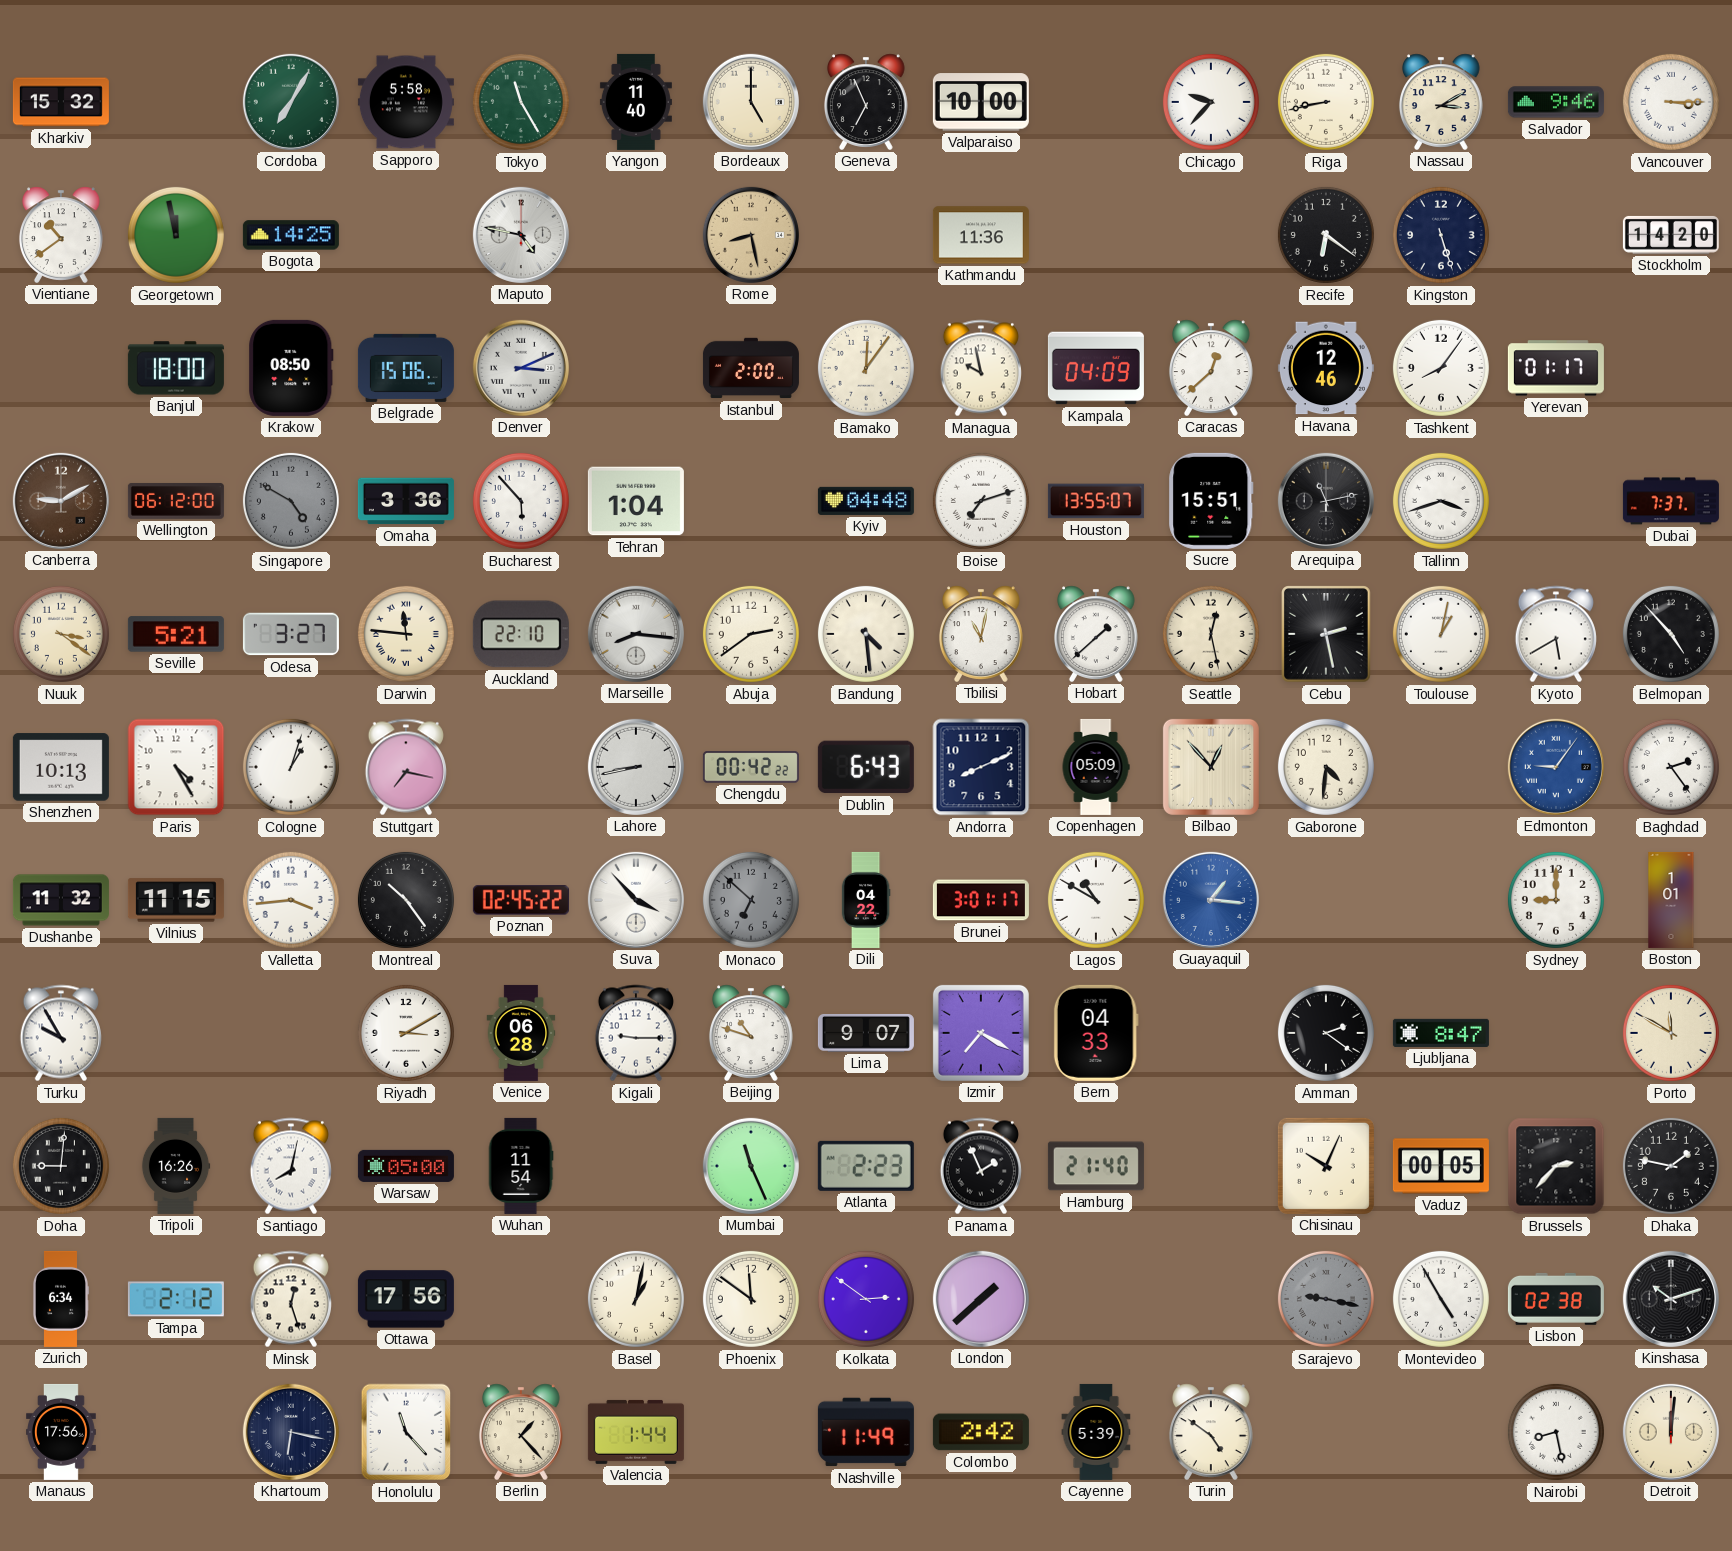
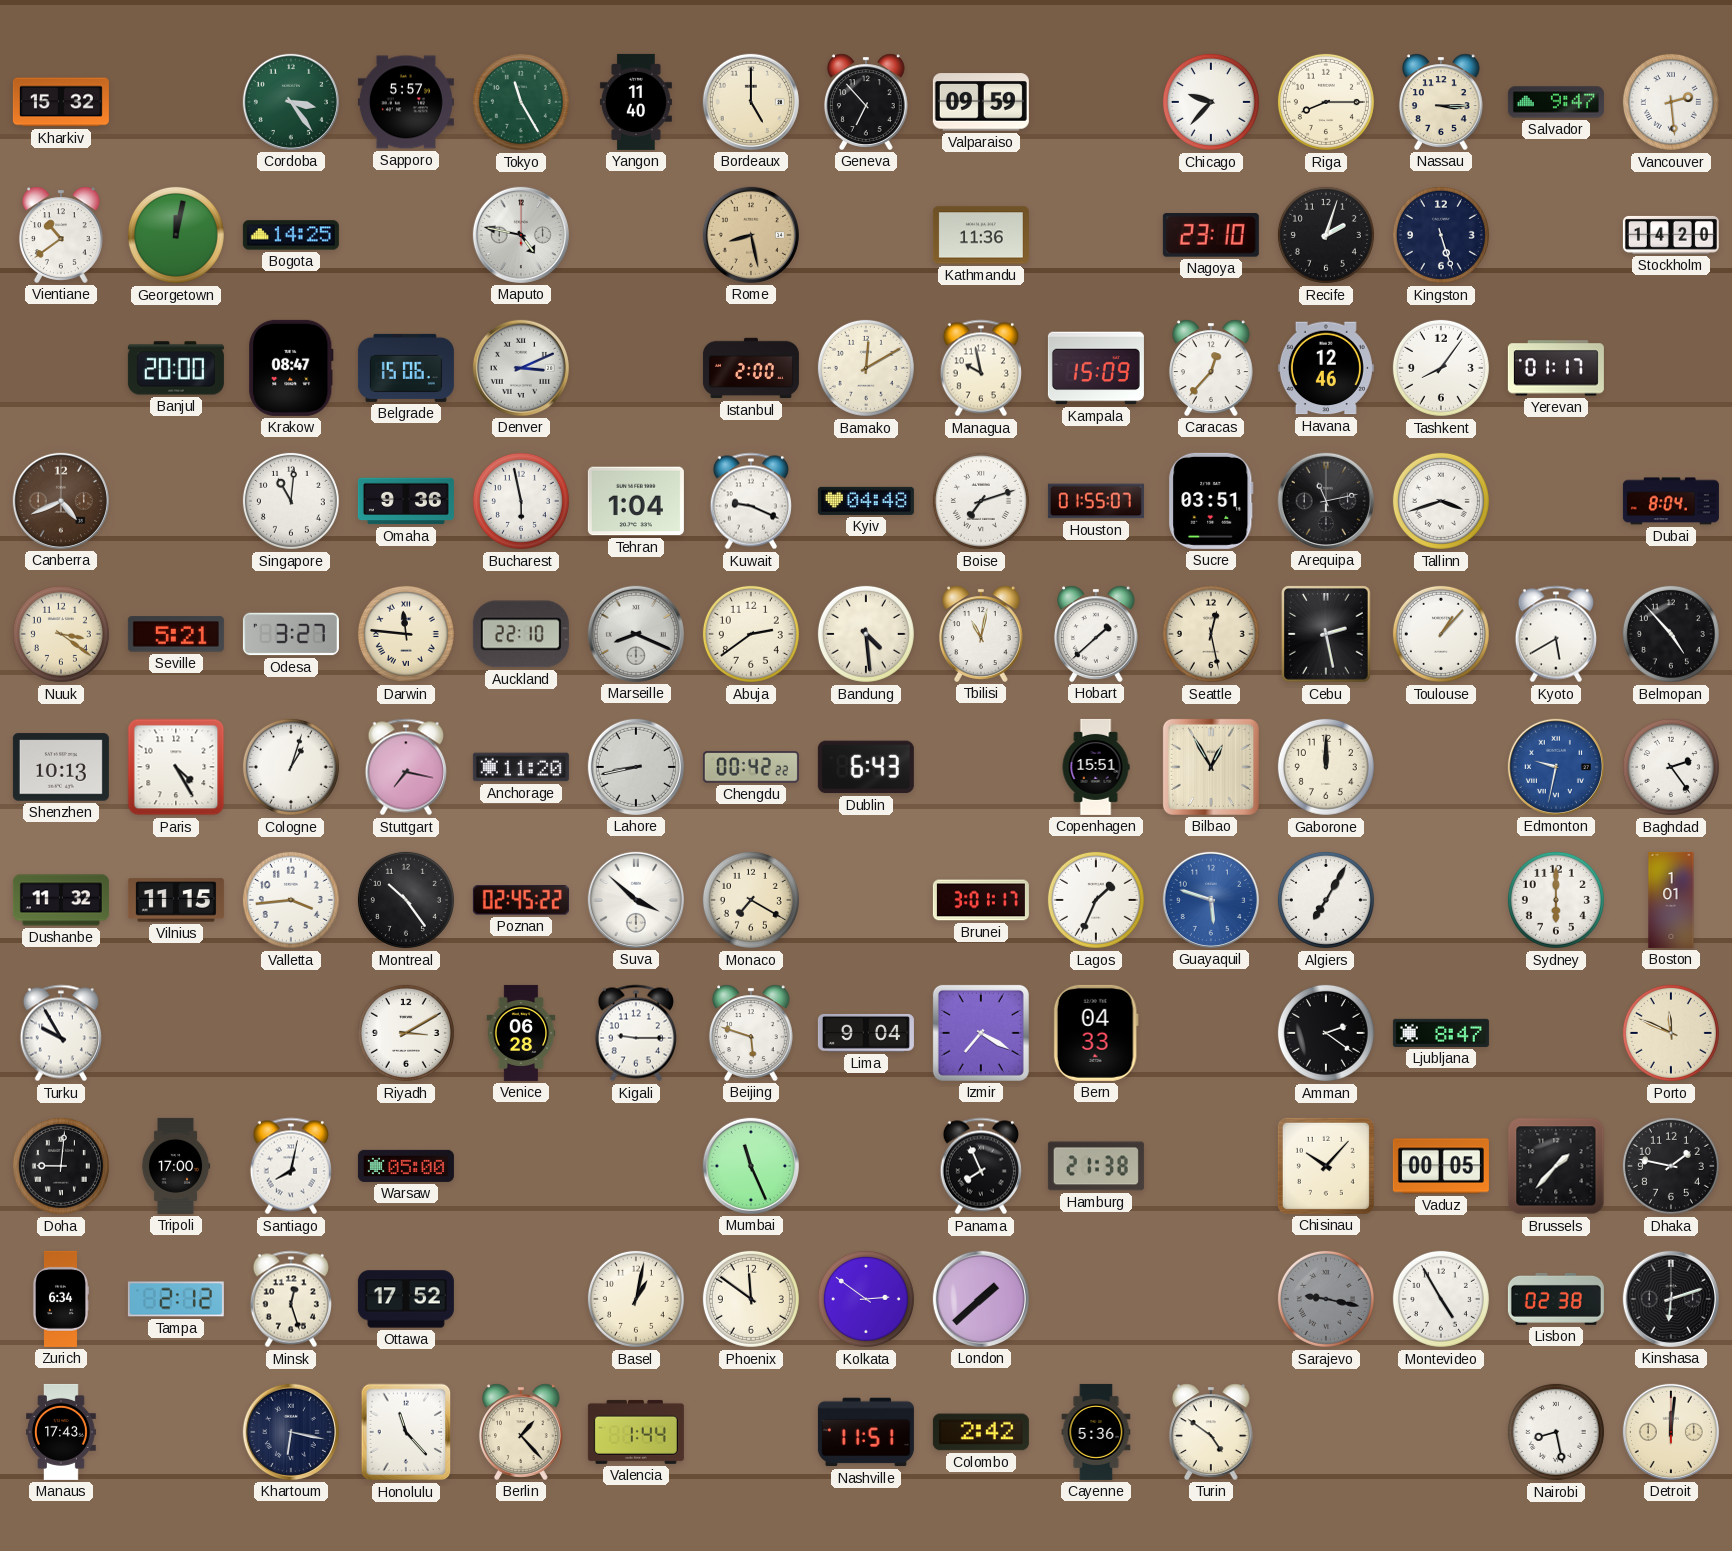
Cordoba: 7:05 -> 3:24
Sapporo: 5:58 -> 5:57
Geneva: 6:56 -> 6:53
Valparaiso: 10:00 -> 09:59
Riga: 8:43 -> 8:15
Nassau: 3:10 -> 3:15
Salvador: 9:46 -> 9:47
Vancouver: 3:15 -> 2:29
Georgetown: 11:58 -> 12:02
Nagoya: none -> 23:10
Recife: 6:21 -> 2:03
Banjul: 18:00 -> 20:00
Krakow: 08:50 -> 08:47
Bamako: 12:06 -> 12:10
Kampala: 04:09 -> 15:09
Caracas: 12:38 -> 12:37
Canberra: 9:10 -> 4:41
Wellington: 06:12 -> none
Singapore: 4:50 -> 11:01
Singapore dial: grey -> white
Omaha: 3:36 -> 9:36
Bucharest: 5:53 -> 5:58
Kuwait: none -> 9:19
Houston: 13:55 -> 01:55
Sucre: 15:51 -> 03:51
Dubai: 7:37 -> 8:04
Marseille: 8:16 -> 8:19
Toulouse: 1:02 -> 1:07
Anchorage: none -> 11:20
Andorra: 8:11 -> none
Copenhagen: 05:09 -> 15:51
Bilbao: 12:53 -> 12:55
Gaborone: 4:31 -> 12:00
Edmonton: 9:06 -> 9:32
Suva: 3:53 -> 3:52
Monaco: 6:52 -> 7:20
Monaco dial: grey -> cream
Dili: 04:22 -> none
Lagos: 10:50 -> 1:34
Guayaquil: 1:16 -> 5:48
Algiers: none -> 7:05
Sydney: 9:00 -> 6:00
Beijing: 10:48 -> 5:48
Lima: 9:07 -> 9:04
Porto: 11:50 -> 11:49
Tripoli: 16:26 -> 17:00
Wuhan: 11:54 -> none
Atlanta: 2:23 -> none
Panama: 1:56 -> 7:56
Hamburg: 21:40 -> 21:38
Chisinau: 10:04 -> 10:07
Brussels: 2:37 -> 1:37
Ottawa: 17:56 -> 17:52
Kinshasa: 10:12 -> 6:12
Manaus: 17:56 -> 17:43
Nashville: 11:49 -> 11:51
Cayenne: 5:39 -> 5:36
